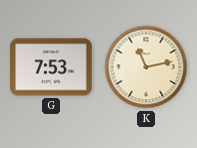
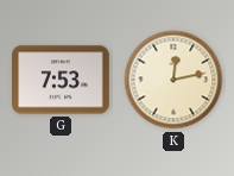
K: 11:13 -> 12:13
